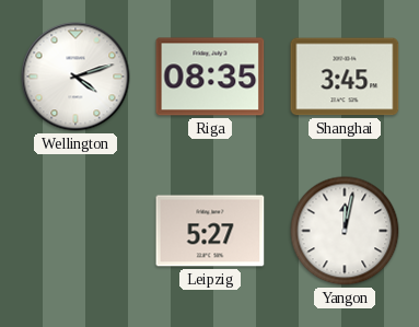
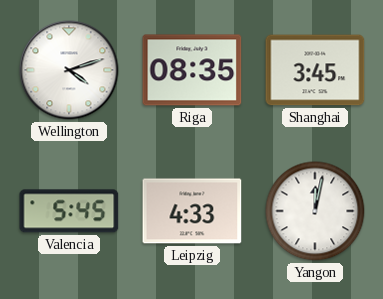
Valencia: none -> 5:45
Leipzig: 5:27 -> 4:33
